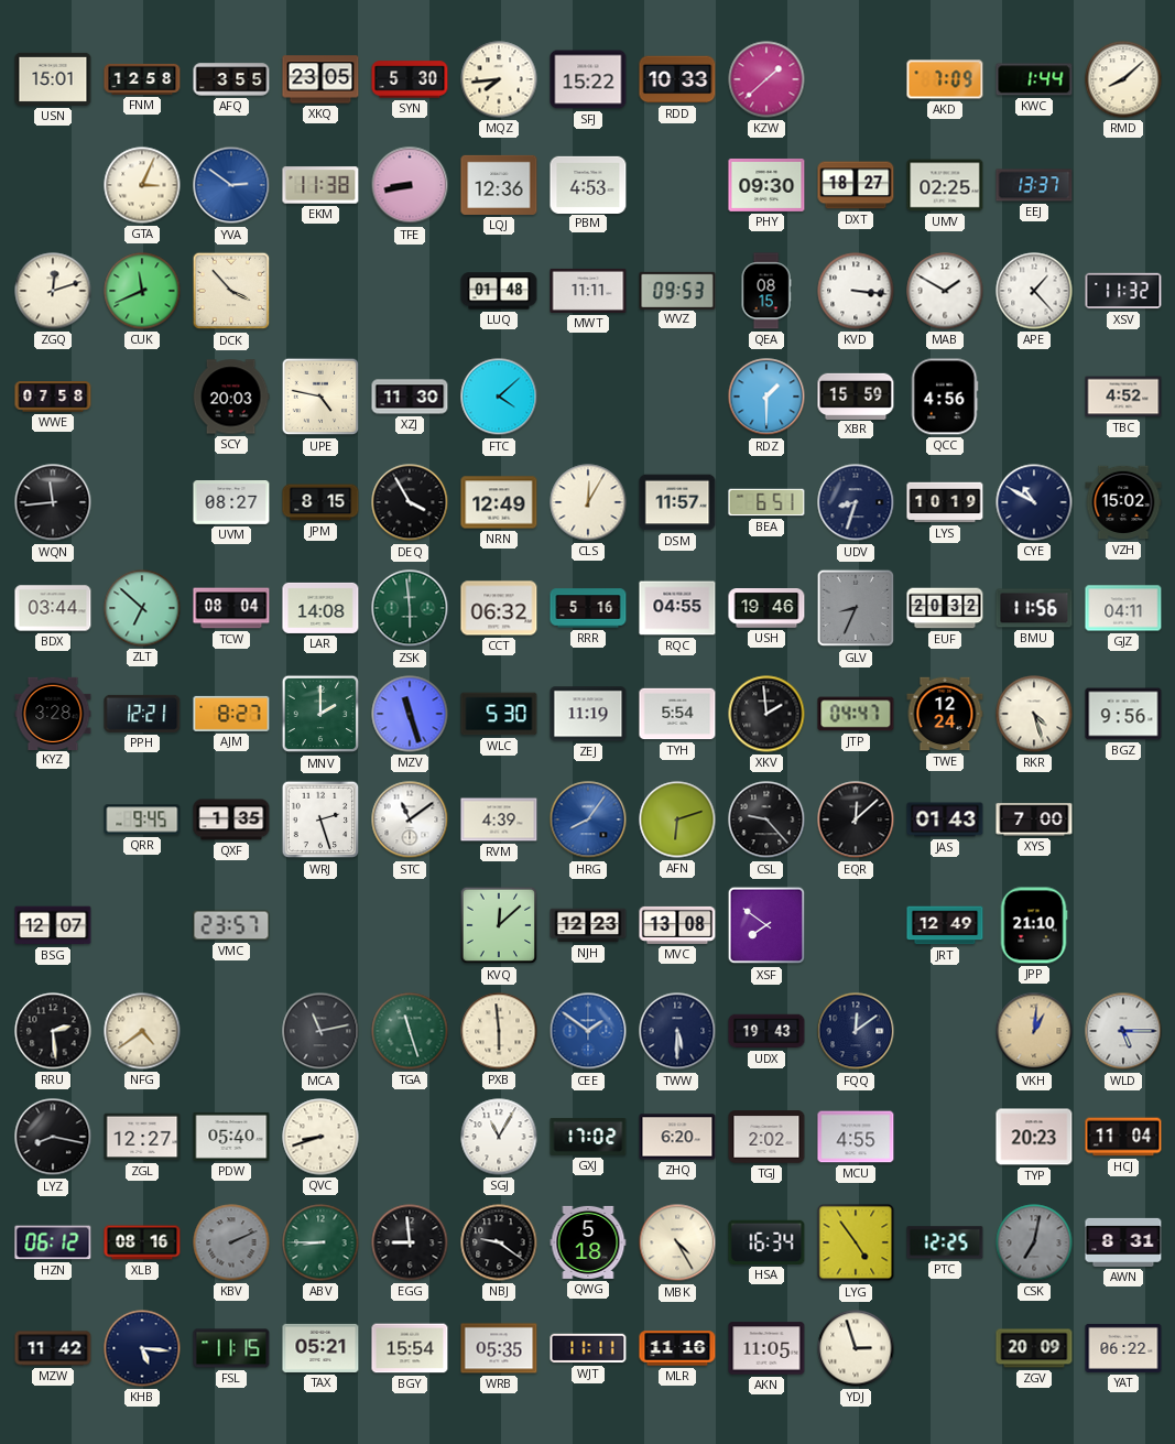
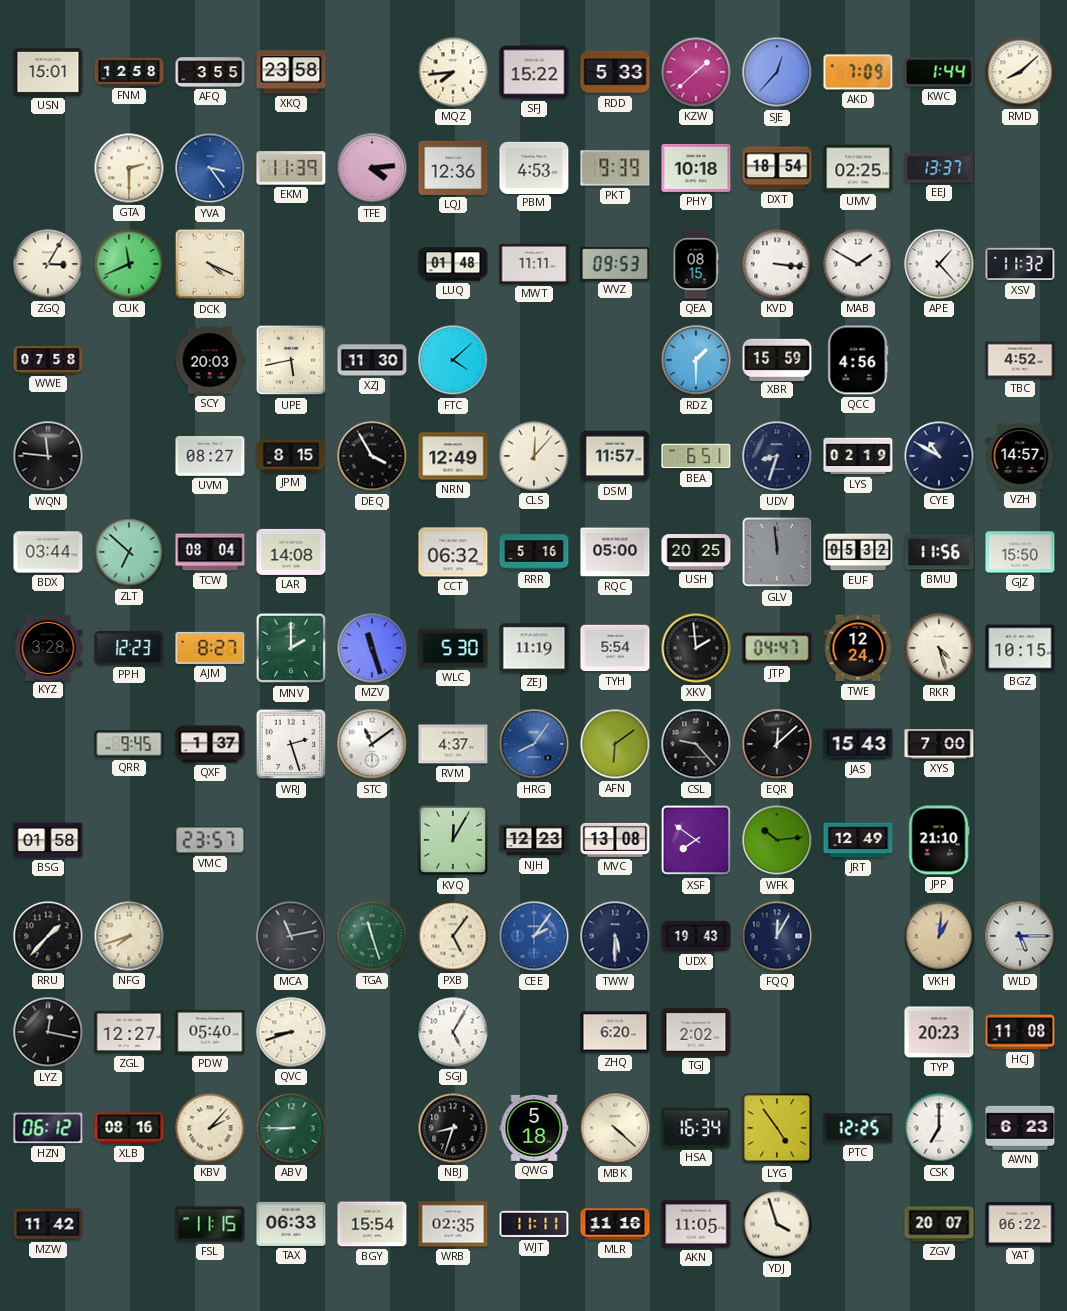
XKQ: 23:05 -> 23:58
SYN: 5:30 -> none
RDD: 10:33 -> 5:33
SJE: none -> 12:37
GTA: 3:04 -> 2:30
YVA: 2:51 -> 3:24
EKM: 11:38 -> 11:39
TFE: 8:43 -> 4:14
PKT: none -> 9:39
PHY: 09:30 -> 10:18
DXT: 18:27 -> 18:54
ZGQ: 12:12 -> 3:05
DCK: 3:53 -> 4:19
UPE: 4:47 -> 5:43
WQN: 11:44 -> 11:46
CLS: 12:05 -> 12:07
LYS: 10:19 -> 02:19
VZH: 15:02 -> 14:57
ZSK: 5:59 -> none
RQC: 04:55 -> 05:00
USH: 19:46 -> 20:25
GLV: 8:34 -> 11:59
EUF: 20:32 -> 05:32
GJZ: 04:11 -> 15:50
PPH: 12:21 -> 12:23
BGZ: 9:56 -> 10:15
QXF: 1:35 -> 1:37
RVM: 4:39 -> 4:37
AFN: 6:12 -> 6:09
JAS: 01:43 -> 15:43
BSG: 12:07 -> 01:58
KVQ: 12:08 -> 12:05
WFK: none -> 10:14
RRU: 2:29 -> 1:37
NFG: 4:39 -> 7:42
PXB: 5:59 -> 5:06
CEE: 1:51 -> 2:06
FQQ: 12:09 -> 12:05
LYZ: 8:17 -> 12:17
SGJ: 11:05 -> 5:05
GXJ: 17:02 -> none
MCU: 4:55 -> none
HCJ: 11:04 -> 11:08
KBV: 2:11 -> 2:07
KBV dial: grey -> cream
EGG: 8:59 -> none
NBJ: 9:21 -> 8:33
MBK: 4:25 -> 4:22
CSK: 7:02 -> 7:00
CSK dial: grey -> white
AWN: 8:31 -> 6:23
KHB: 5:16 -> none
TAX: 05:21 -> 06:33
WRB: 05:35 -> 02:35
YDJ: 2:57 -> 3:57
ZGV: 20:09 -> 20:07
